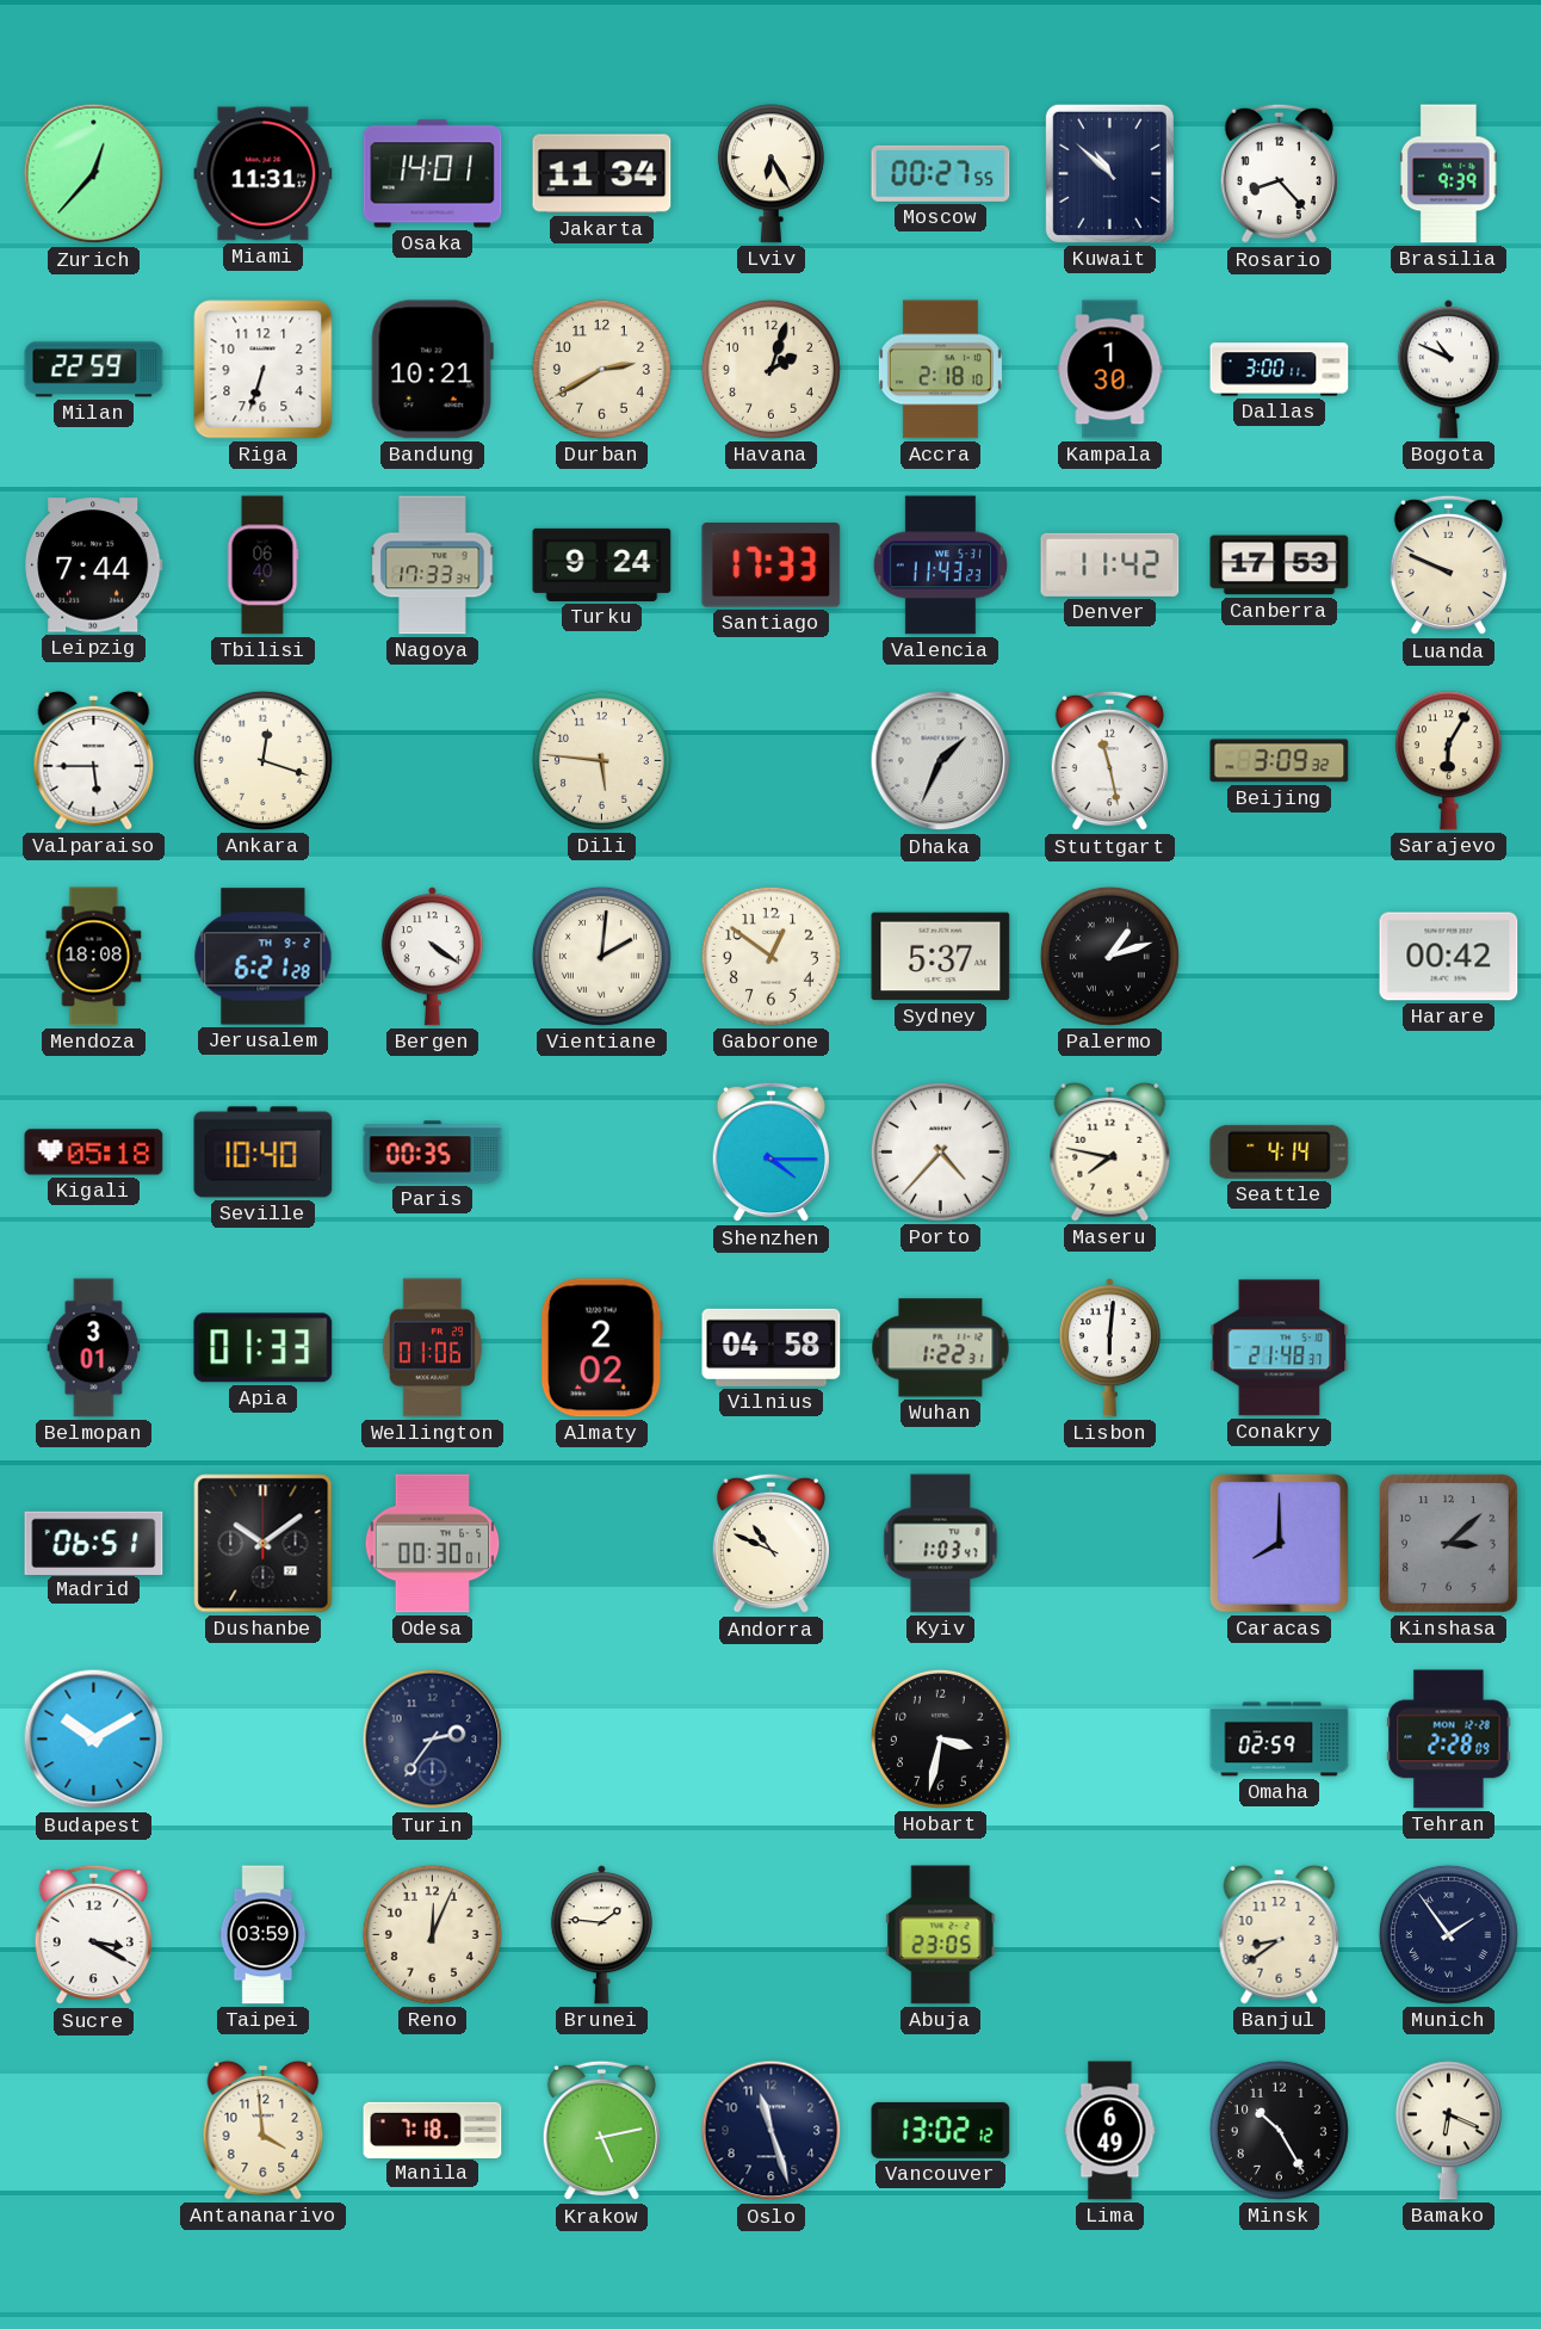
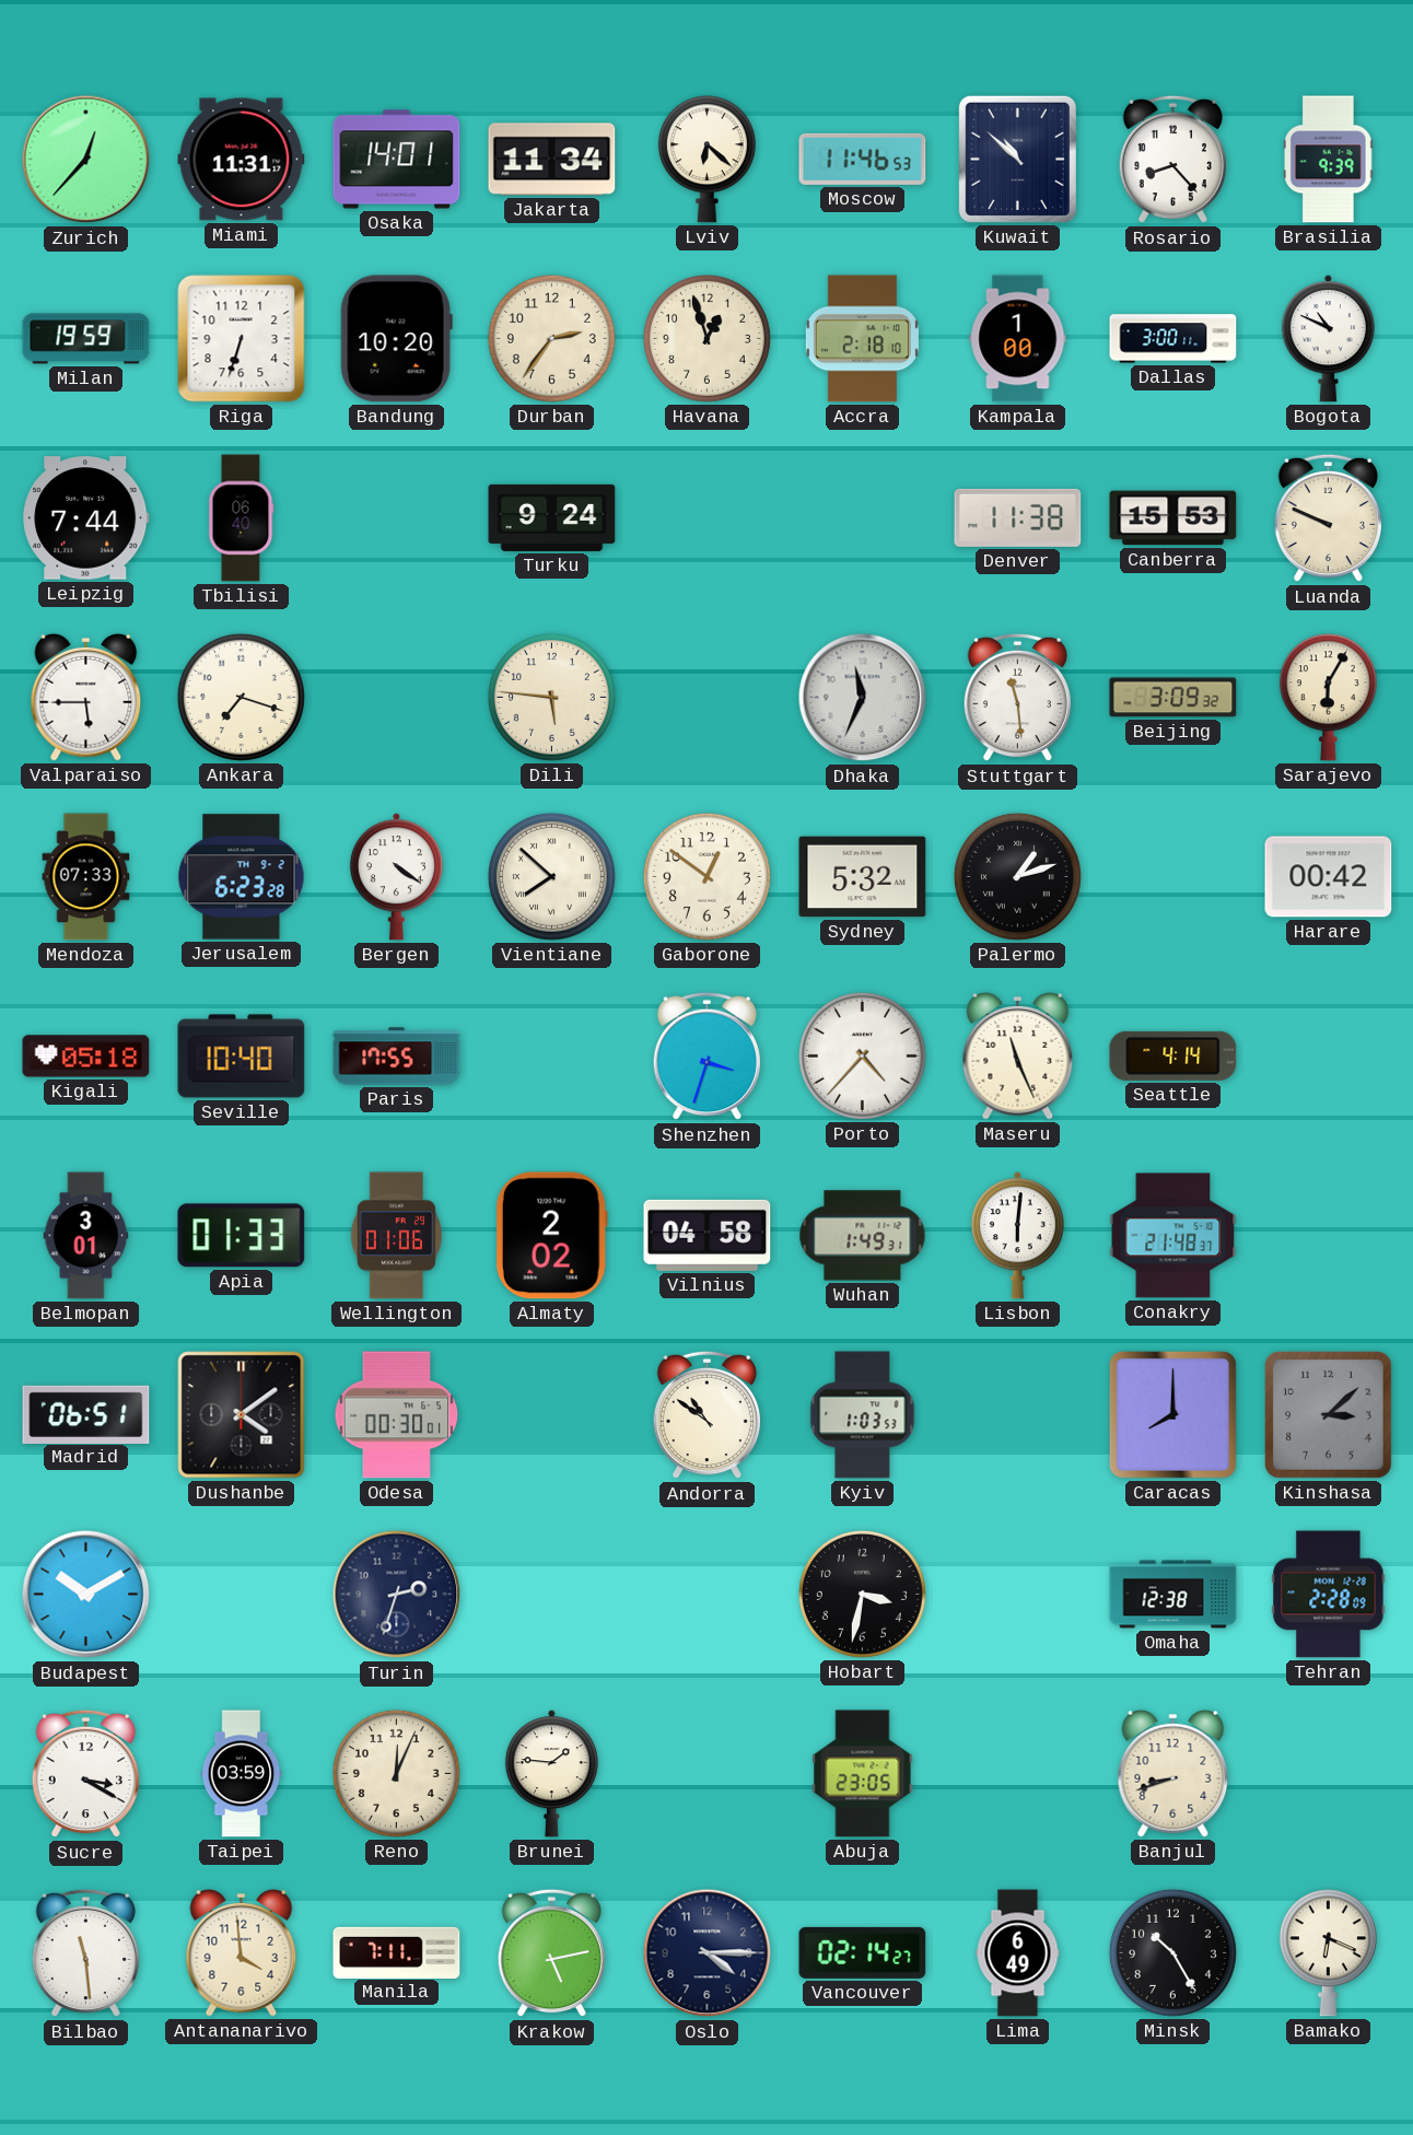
Lviv: 6:25 -> 6:22
Moscow: 00:27 -> 11:46
Milan: 22:59 -> 19:59
Bandung: 10:21 -> 10:20
Durban: 2:40 -> 2:36
Havana: 2:03 -> 12:57
Kampala: 1:30 -> 1:00
Nagoya: 17:33 -> none
Santiago: 17:33 -> none
Valencia: 11:43 -> none
Denver: 11:42 -> 11:38
Canberra: 17:53 -> 15:53
Ankara: 12:18 -> 7:18
Dhaka: 1:34 -> 11:34
Stuttgart: 11:28 -> 11:29
Mendoza: 18:08 -> 07:33
Jerusalem: 6:21 -> 6:23
Vientiane: 2:01 -> 7:52
Sydney: 5:37 -> 5:32
Paris: 00:35 -> 17:55
Shenzhen: 4:15 -> 3:33
Maseru: 7:47 -> 11:26
Wuhan: 1:22 -> 1:49
Dushanbe: 10:09 -> 4:09
Andorra: 10:49 -> 10:51
Kyiv: 1:03:47 -> 1:03:53
Turin: 2:36 -> 2:33
Omaha: 02:59 -> 12:38
Banjul: 8:39 -> 8:42
Munich: 1:54 -> none
Bilbao: none -> 11:29
Manila: 7:18 -> 7:11
Oslo: 11:27 -> 4:15
Vancouver: 13:02 -> 02:14
